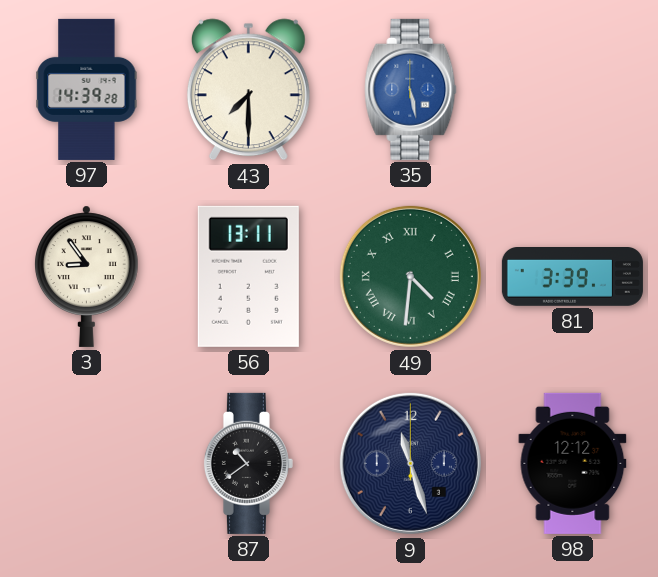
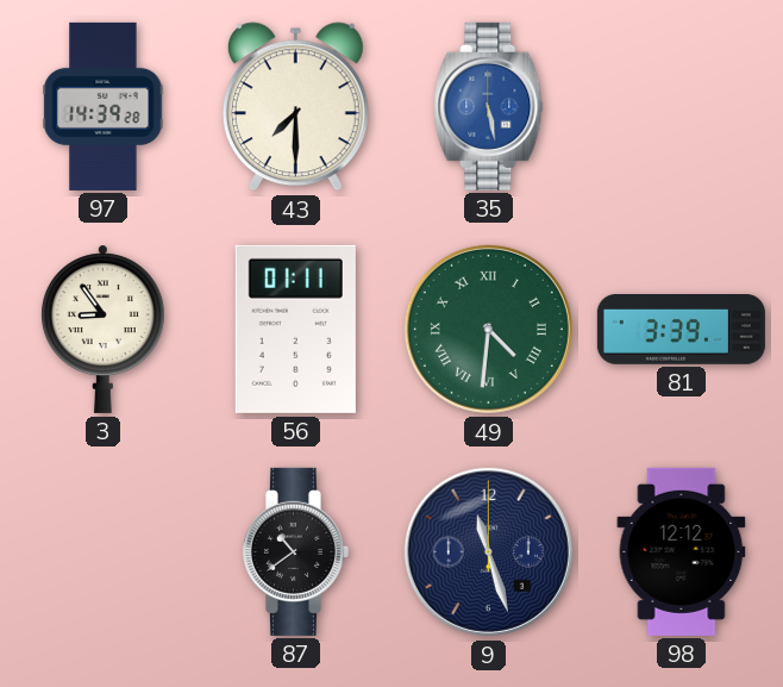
56: 13:11 -> 01:11
